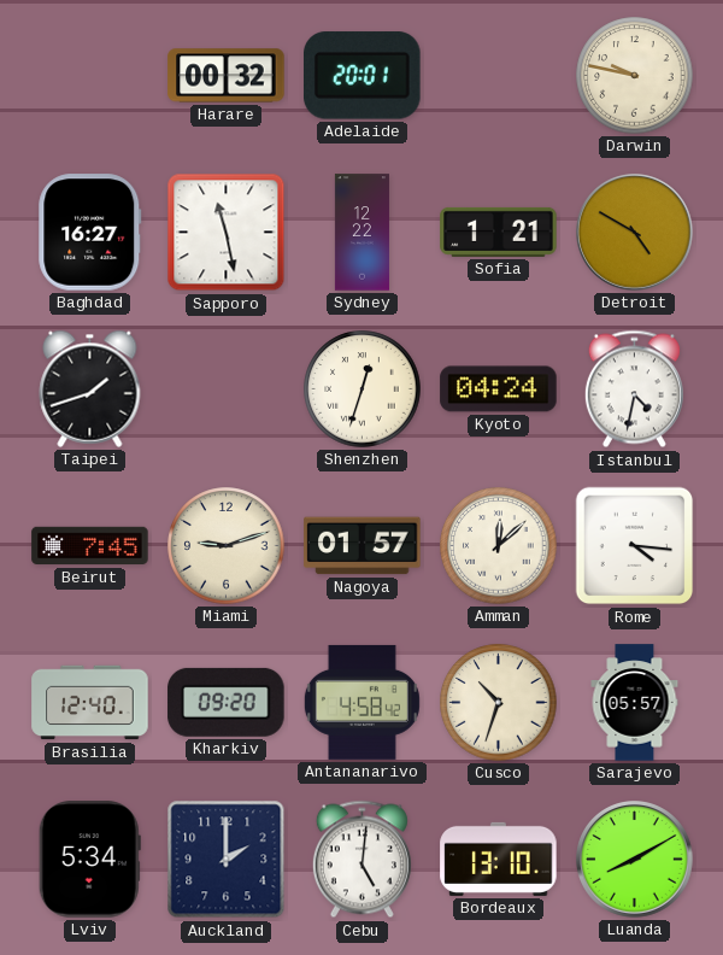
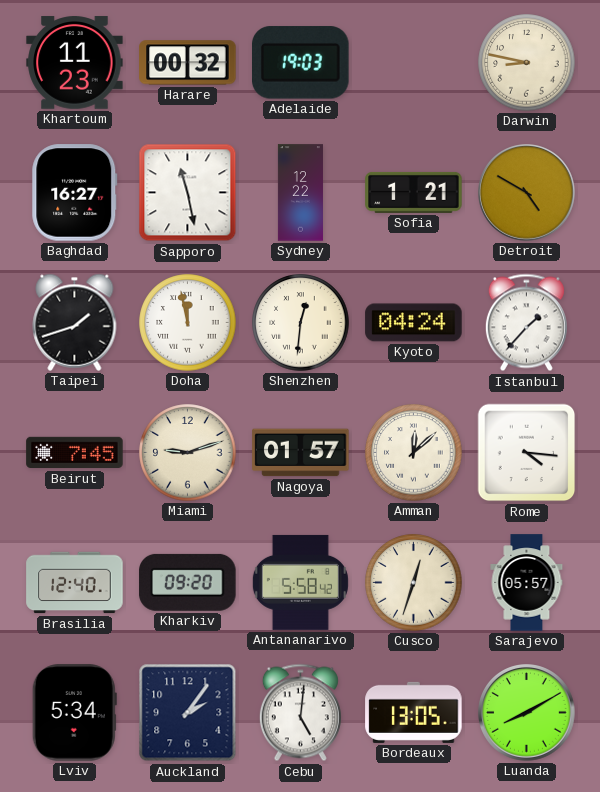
Khartoum: none -> 11:23
Adelaide: 20:01 -> 19:03
Darwin: 9:47 -> 8:47
Doha: none -> 11:58
Shenzhen: 12:33 -> 12:31
Istanbul: 4:32 -> 1:37
Antananarivo: 4:58 -> 5:58
Cusco: 10:33 -> 12:33
Auckland: 2:00 -> 2:06
Bordeaux: 13:10 -> 13:05
